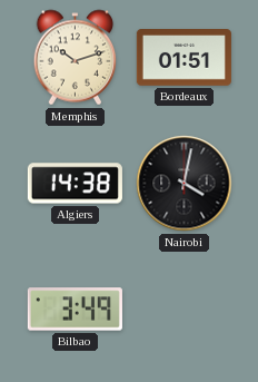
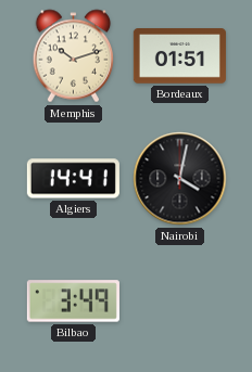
Algiers: 14:38 -> 14:41
